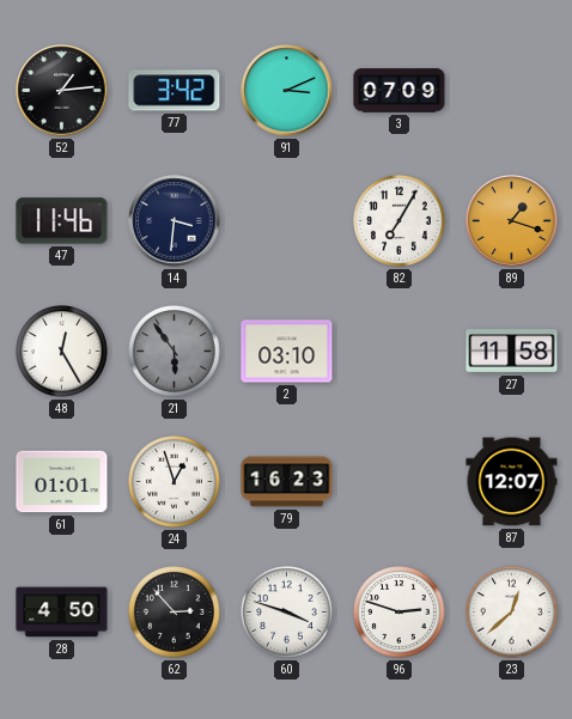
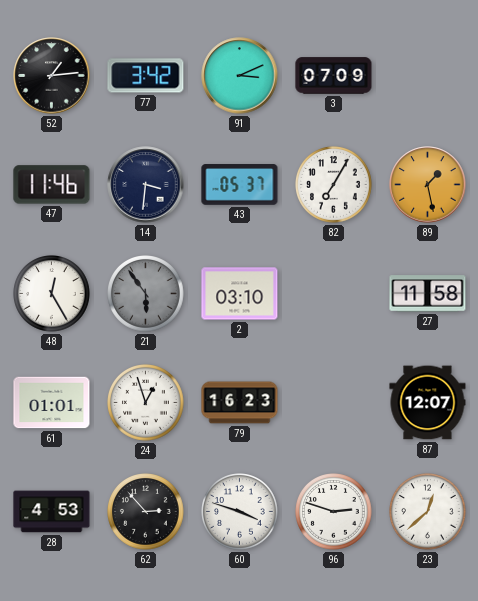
43: none -> 05:37
89: 1:18 -> 1:28
28: 4:50 -> 4:53
